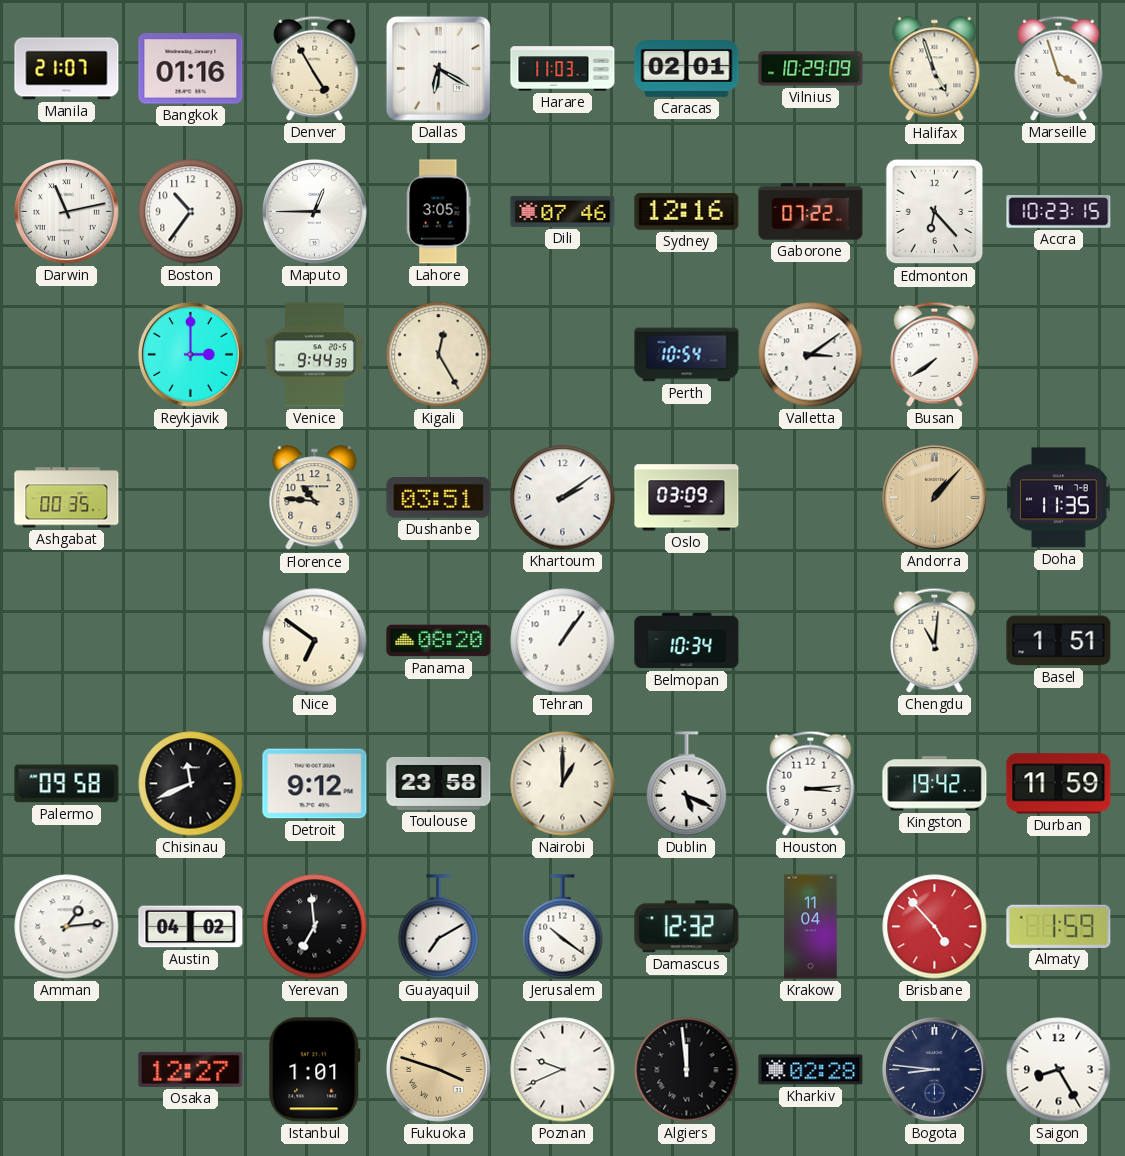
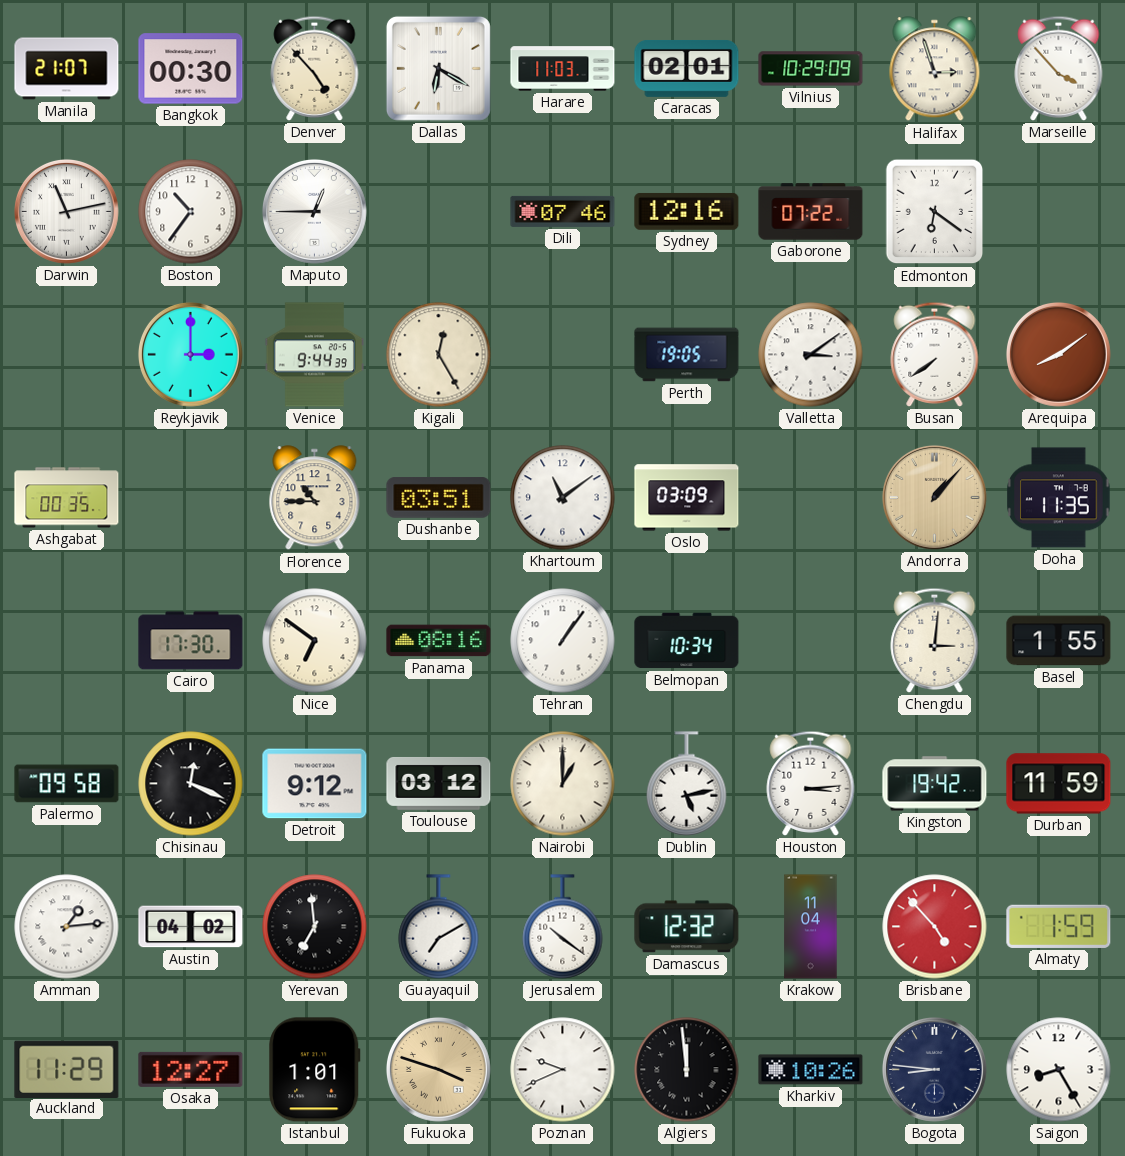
Bangkok: 01:16 -> 00:30
Denver: 4:55 -> 4:53
Halifax: 4:57 -> 2:57
Marseille: 3:57 -> 3:53
Lahore: 3:05 -> none
Edmonton: 6:23 -> 6:21
Accra: 10:23 -> none
Perth: 10:54 -> 19:05
Arequipa: none -> 8:09
Florence: 10:46 -> 10:45
Khartoum: 2:09 -> 11:09
Cairo: none -> 17:30
Panama: 08:20 -> 08:16
Chengdu: 11:01 -> 3:01
Basel: 1:51 -> 1:55
Chisinau: 11:41 -> 12:19
Toulouse: 23:58 -> 03:12
Dublin: 5:19 -> 5:13
Auckland: none -> 11:29
Kharkiv: 02:28 -> 10:26
